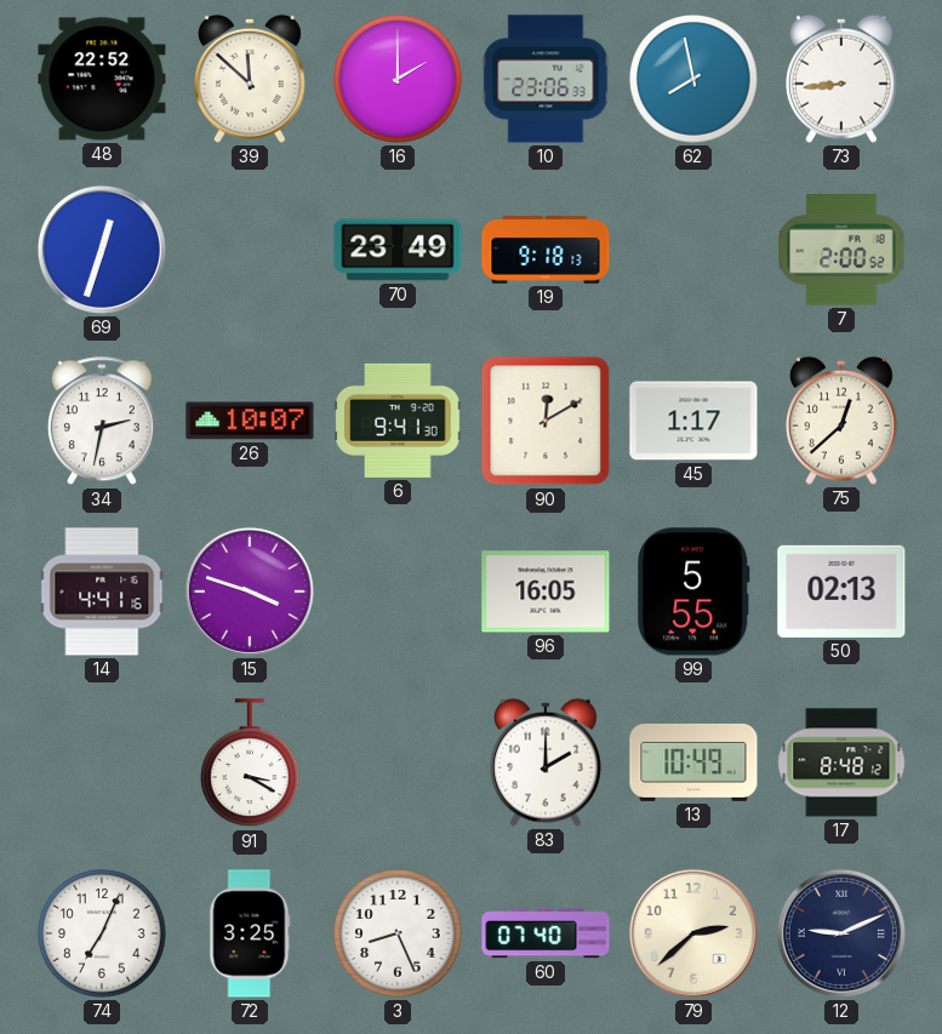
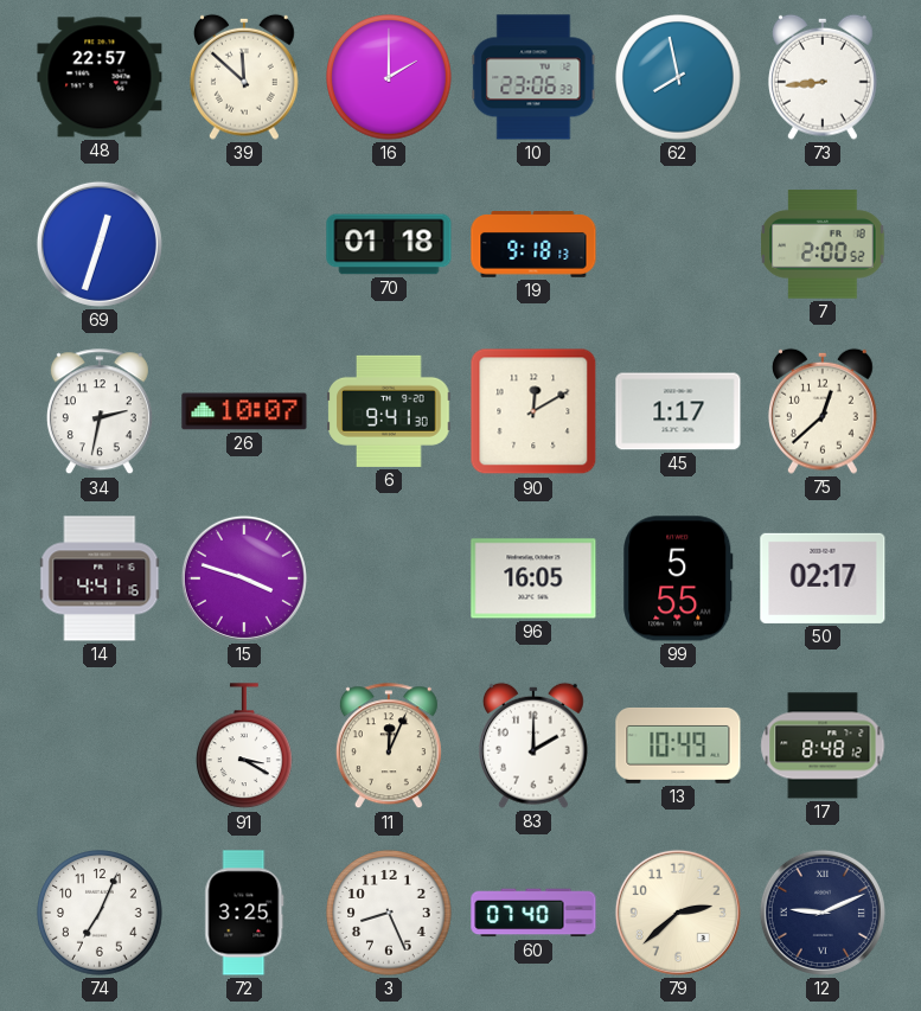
48: 22:52 -> 22:57
70: 23:49 -> 01:18
50: 02:13 -> 02:17
11: none -> 12:04
